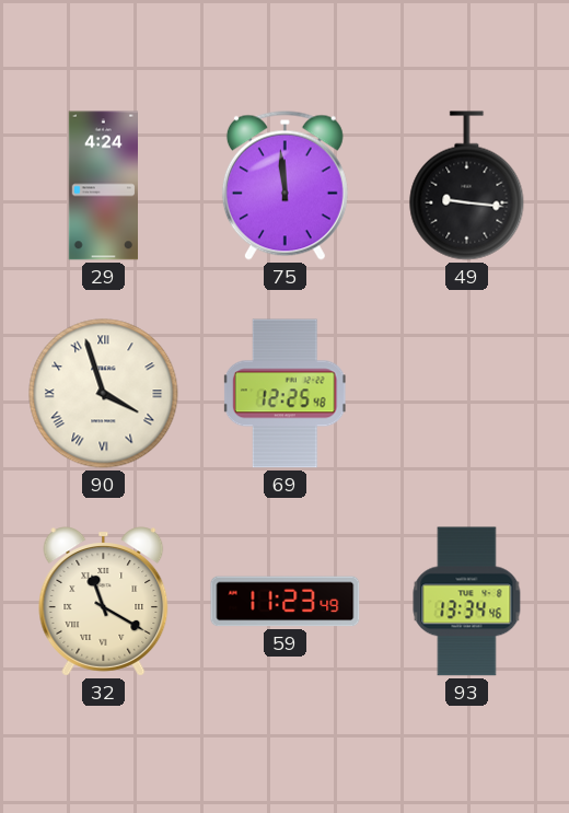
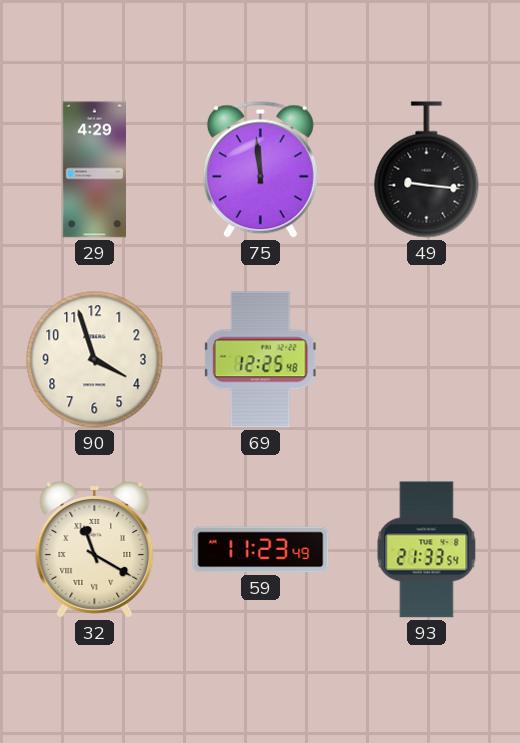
29: 4:24 -> 4:29
90 numerals: Roman -> Arabic
93: 13:34 -> 21:33
